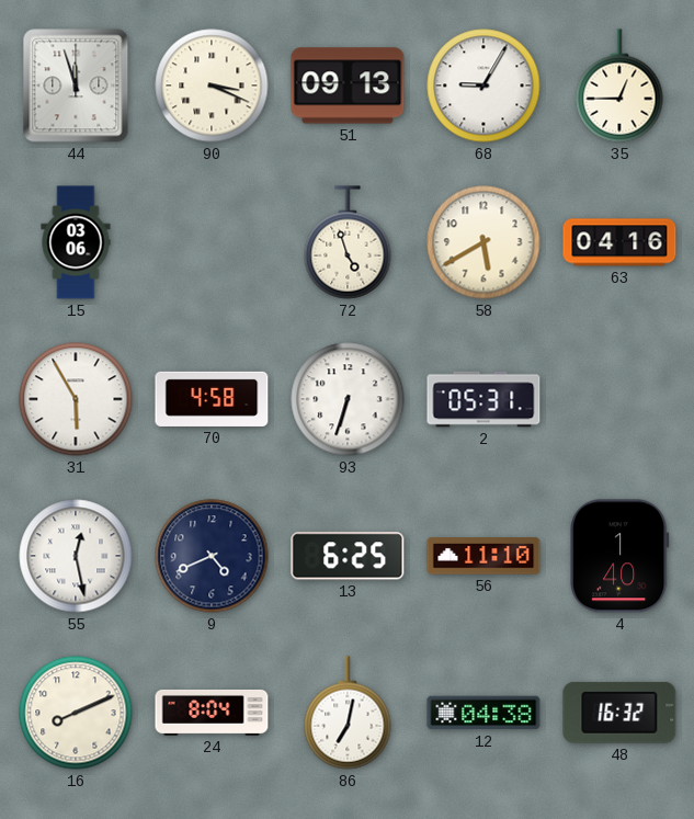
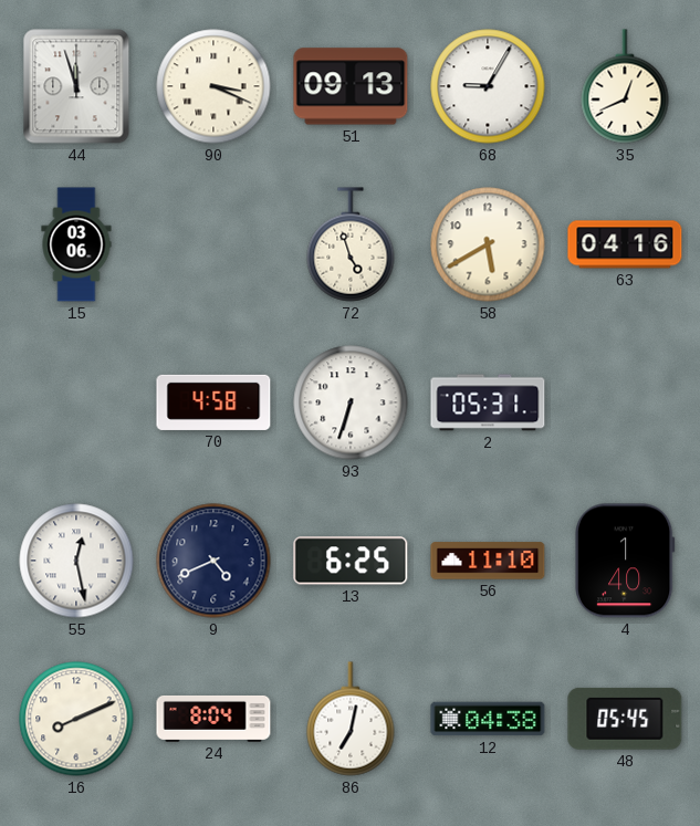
35: 12:45 -> 12:41
31: 5:55 -> none
48: 16:32 -> 05:45
